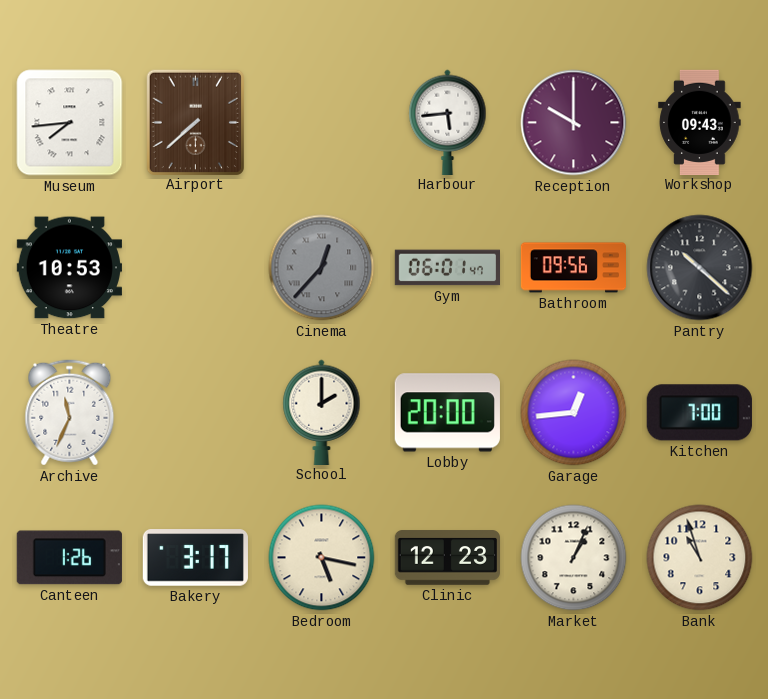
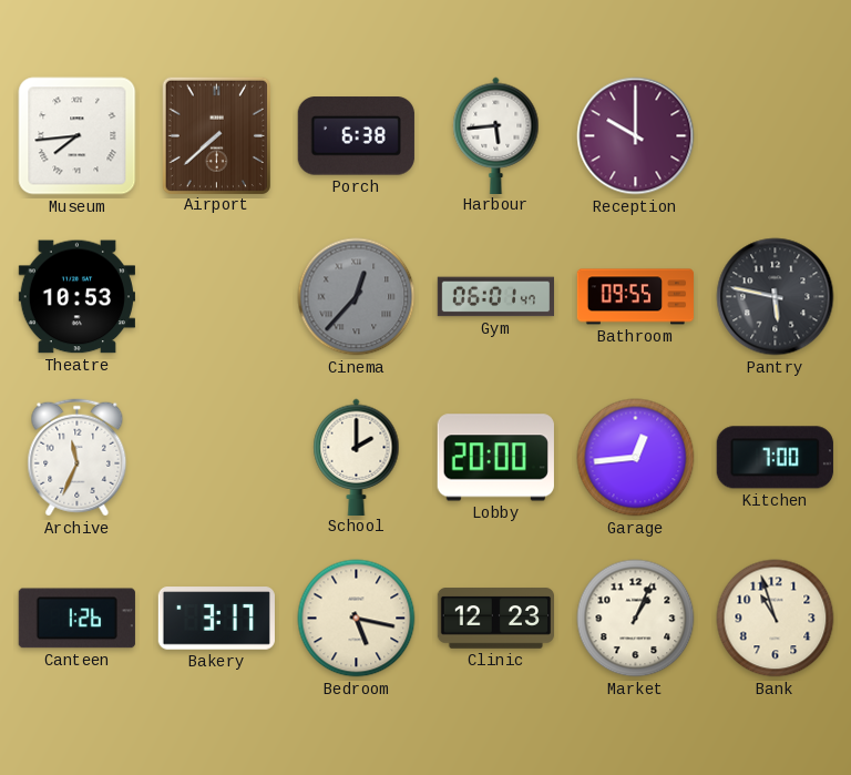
Porch: none -> 6:38
Workshop: 09:43 -> none
Bathroom: 09:56 -> 09:55
Pantry: 10:22 -> 5:47
